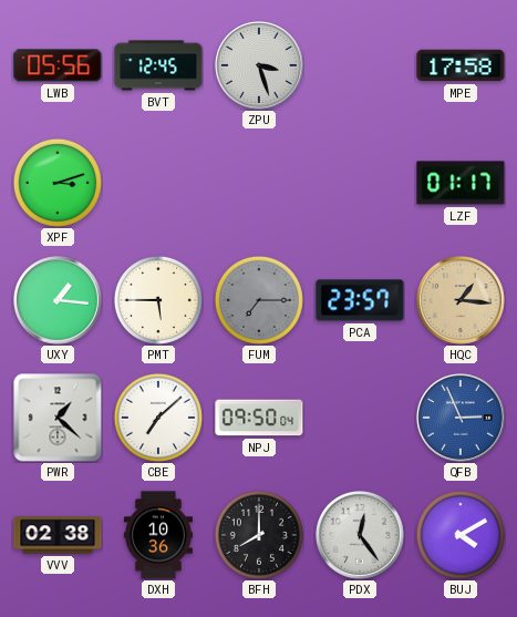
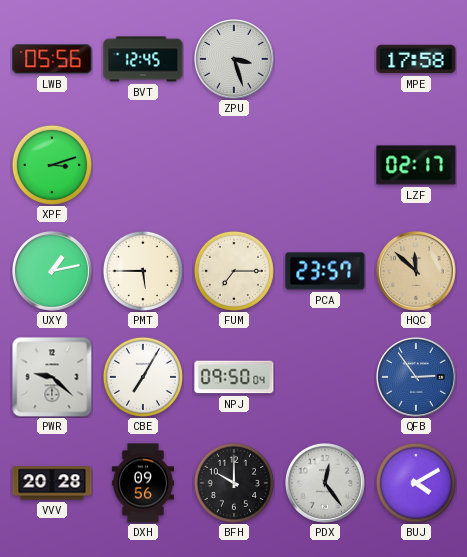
LZF: 01:17 -> 02:17
UXY: 1:16 -> 1:13
FUM dial: grey -> cream
HQC: 1:16 -> 11:52
PWR: 1:22 -> 9:22
CBE: 7:08 -> 7:05
QFB: 2:56 -> 2:54
VVV: 02:38 -> 20:28
DXH: 10:36 -> 09:56
BFH: 8:00 -> 10:00
